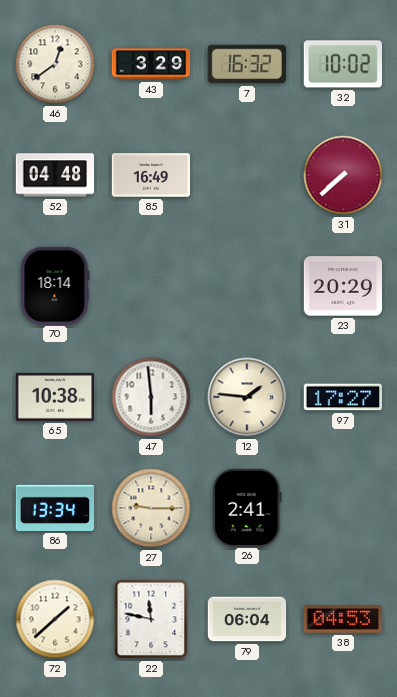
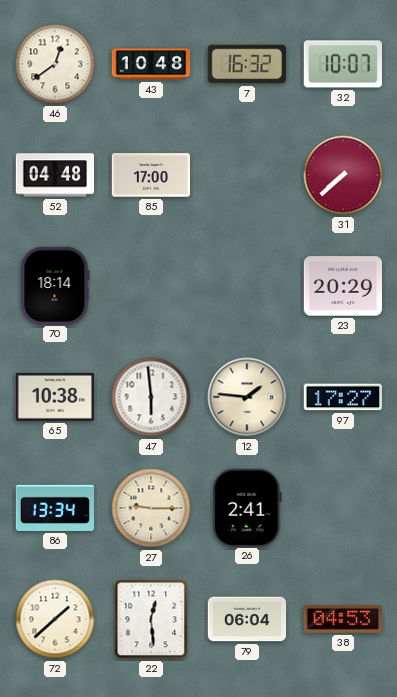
43: 3:29 -> 10:48
32: 10:02 -> 10:07
85: 16:49 -> 17:00
22: 11:47 -> 12:29
